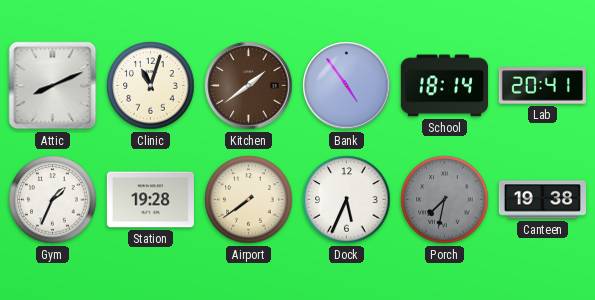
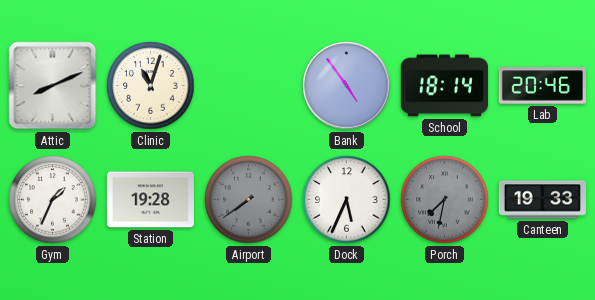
Kitchen: 1:39 -> none
Lab: 20:41 -> 20:46
Airport dial: cream -> grey
Canteen: 19:38 -> 19:33
